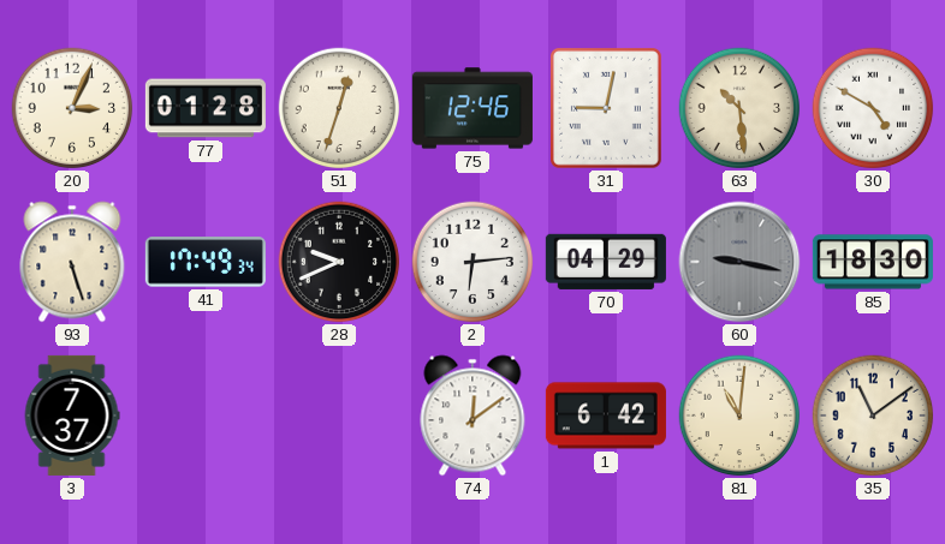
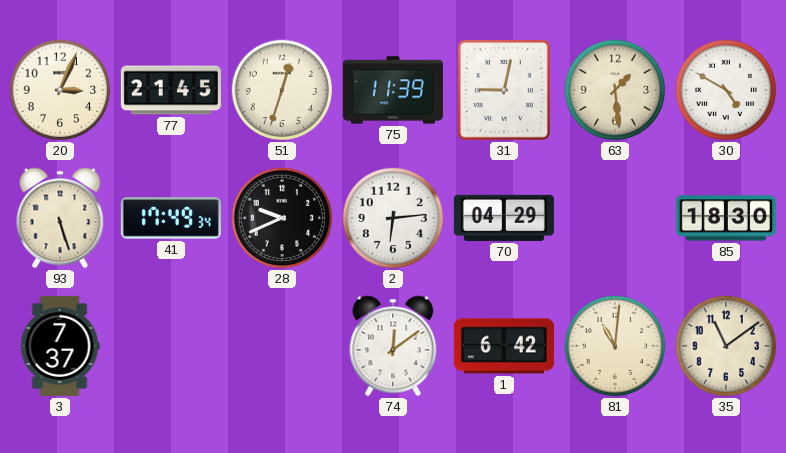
77: 01:28 -> 21:45
75: 12:46 -> 11:39
63: 10:29 -> 1:29
60: 9:17 -> none
